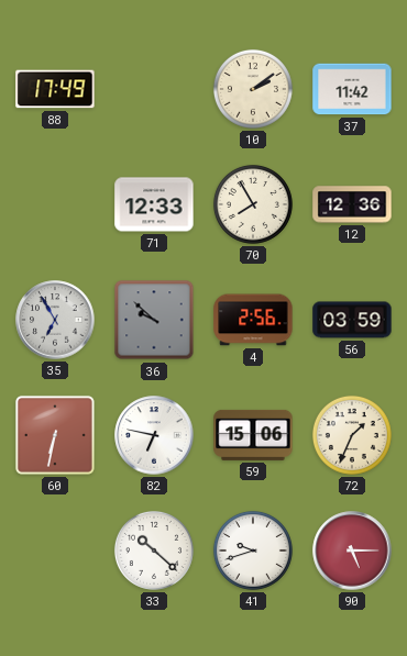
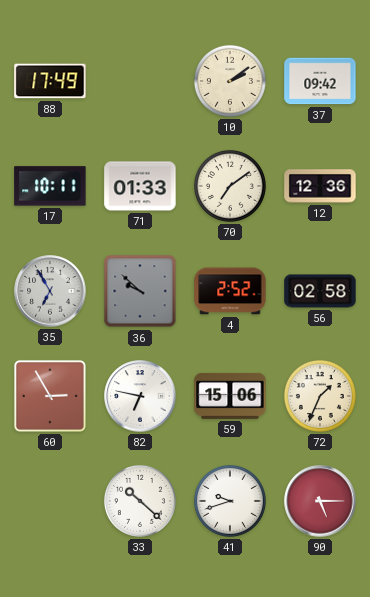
37: 11:42 -> 09:42
17: none -> 10:11
71: 12:33 -> 01:33
70: 7:55 -> 7:09
4: 2:56 -> 2:52
56: 03:59 -> 02:58
60: 6:32 -> 2:55
